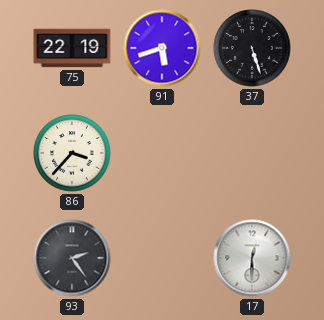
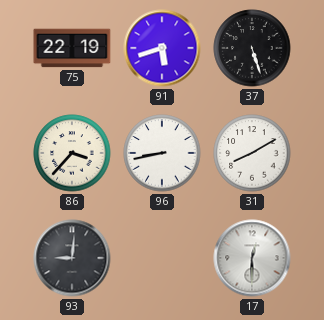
96: none -> 8:43
31: none -> 8:10
93: 2:24 -> 9:01
